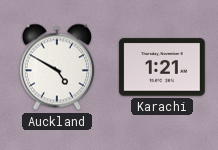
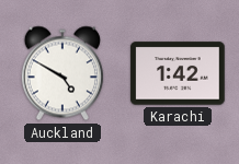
Karachi: 1:21 -> 1:42
